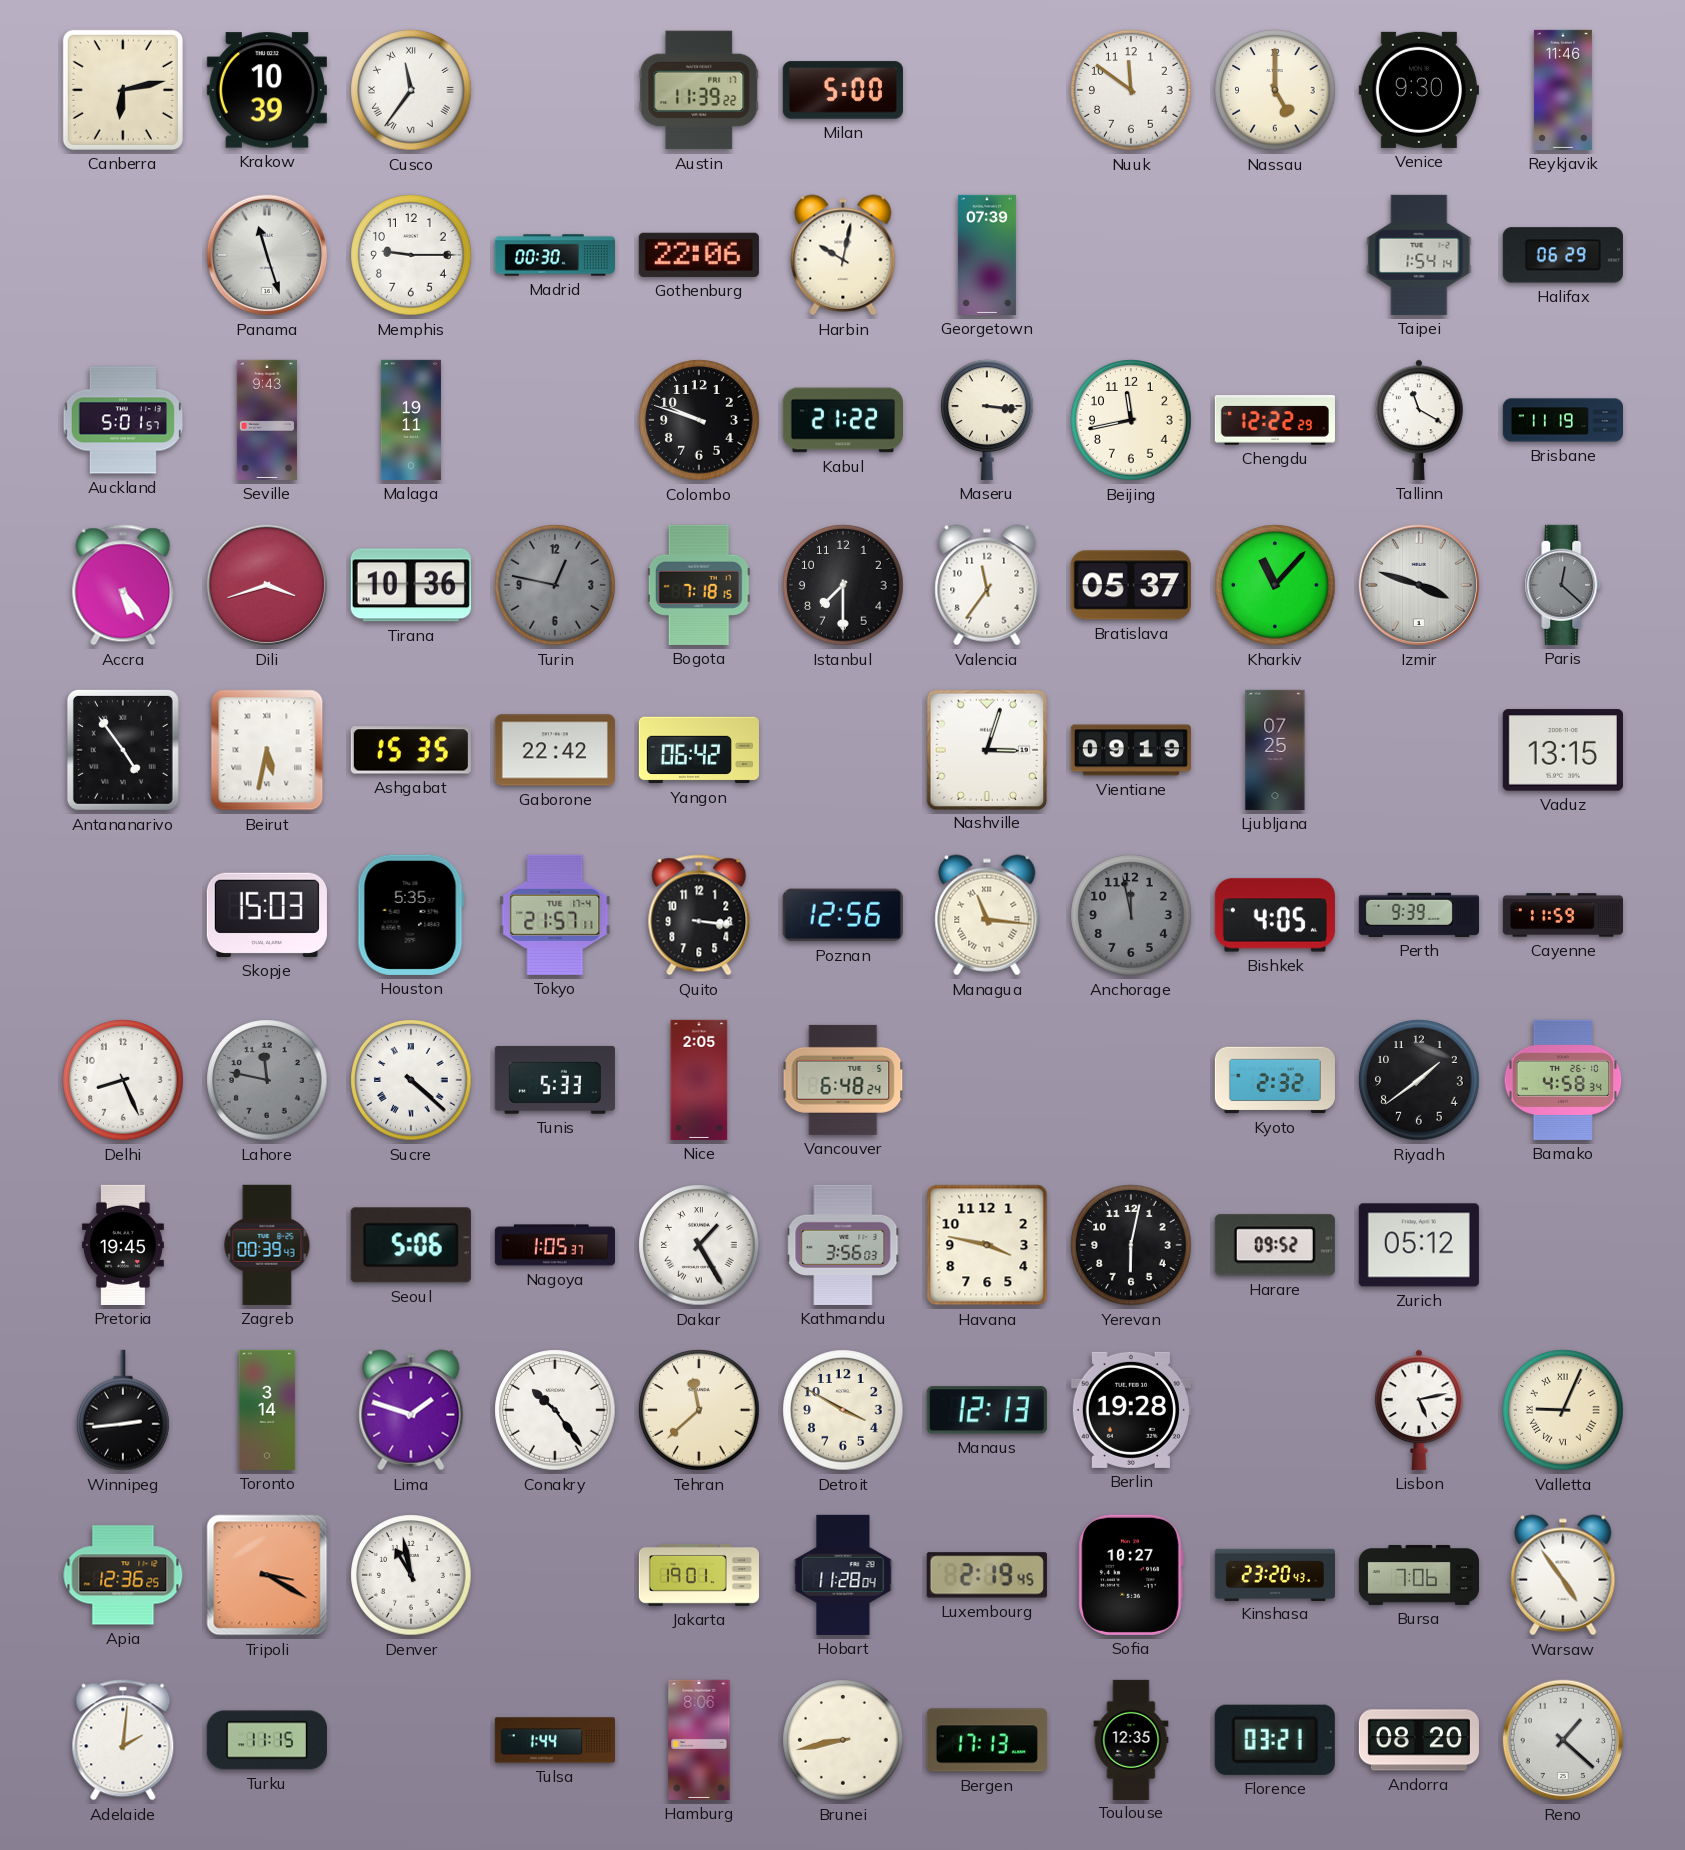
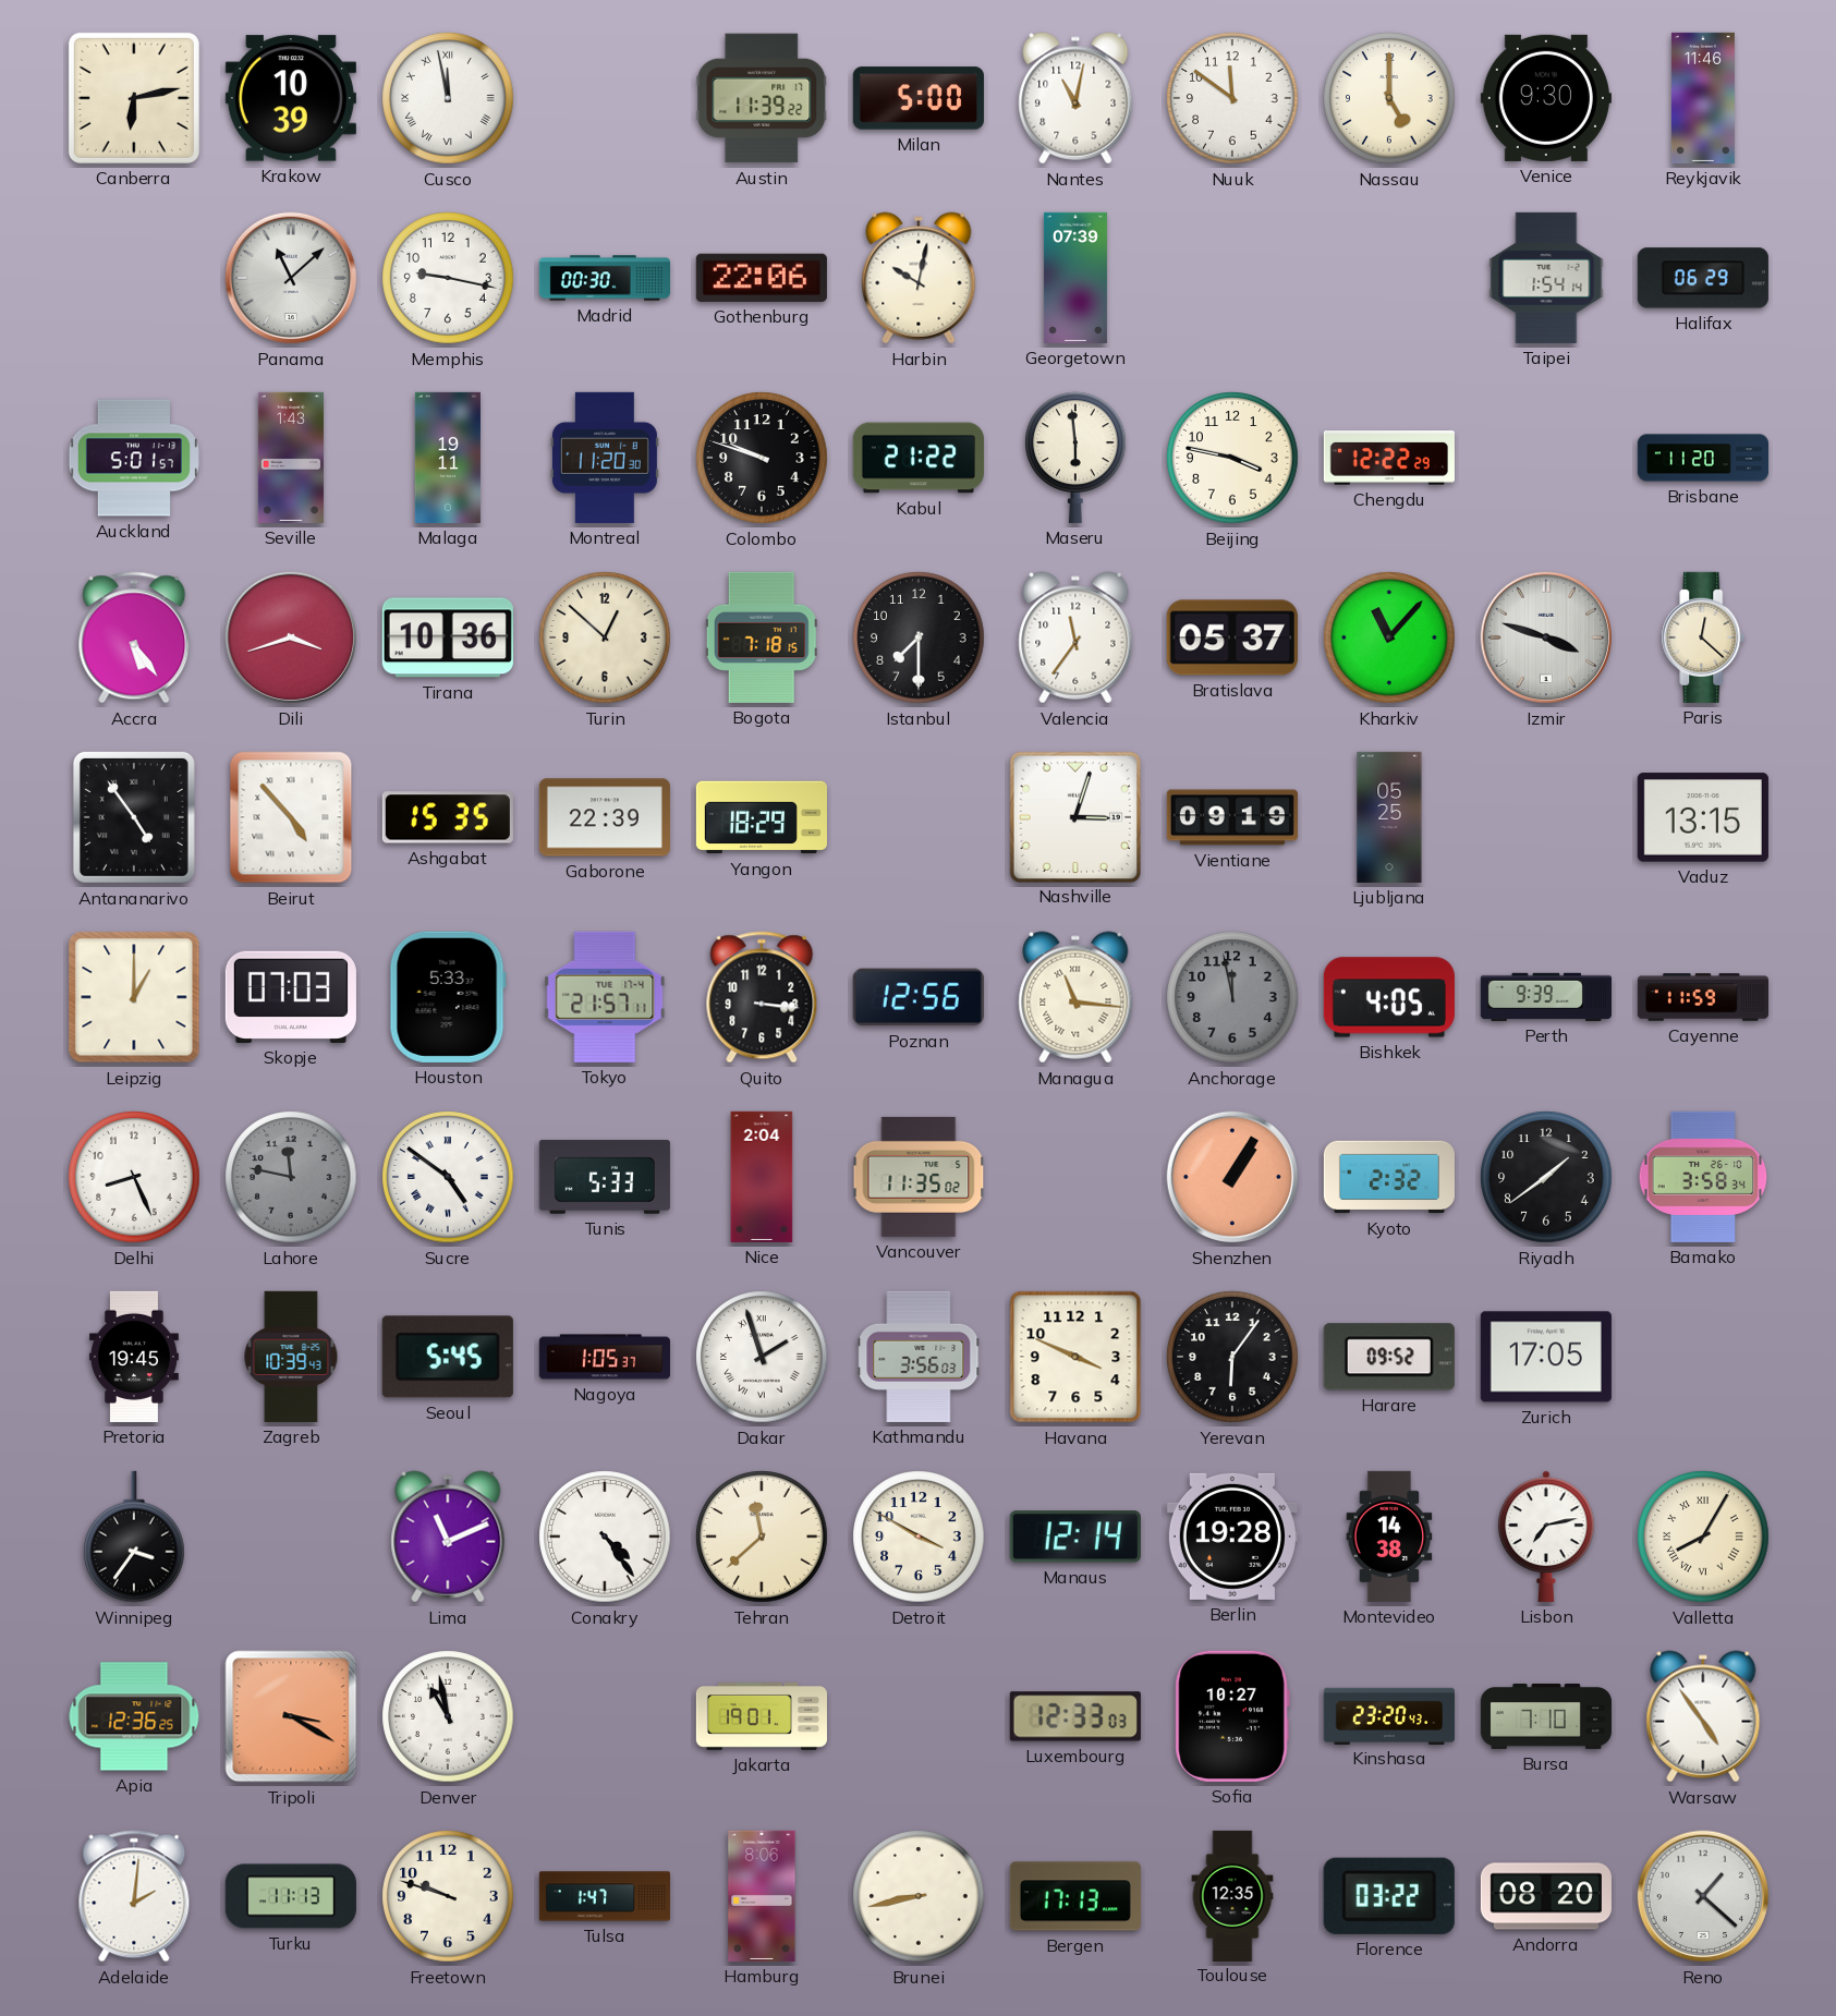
Cusco: 11:36 -> 11:58
Nantes: none -> 11:02
Panama: 11:27 -> 11:08
Memphis: 9:15 -> 9:17
Seville: 9:43 -> 1:43
Montreal: none -> 11:20
Maseru: 3:16 -> 5:59
Beijing: 11:43 -> 3:47
Tallinn: 11:20 -> none
Brisbane: 11:19 -> 11:20
Turin: 12:47 -> 12:52
Turin dial: grey -> cream
Paris dial: grey -> cream
Beirut: 5:32 -> 4:53
Gaborone: 22:42 -> 22:39
Yangon: 06:42 -> 18:29
Ljubljana: 07:25 -> 05:25
Leipzig: none -> 1:00
Skopje: 15:03 -> 07:03
Houston: 5:35 -> 5:33
Sucre: 4:22 -> 4:51
Nice: 2:05 -> 2:04
Vancouver: 6:48 -> 11:35
Shenzhen: none -> 1:05
Bamako: 4:58 -> 3:58
Zagreb: 00:39 -> 10:39
Seoul: 5:06 -> 5:45
Dakar: 1:25 -> 1:57
Havana: 3:47 -> 3:49
Yerevan: 6:02 -> 6:06
Zurich: 05:12 -> 17:05
Winnipeg: 2:44 -> 3:36
Toronto: 3:14 -> none
Lima: 1:48 -> 11:11
Conakry: 10:24 -> 4:24
Manaus: 12:13 -> 12:14
Montevideo: none -> 14:38
Lisbon: 5:13 -> 7:13
Valletta: 9:04 -> 8:05
Hobart: 11:28 -> none
Luxembourg: 2:19 -> 12:33
Bursa: 7:06 -> 7:10
Turku: 11:15 -> 11:13
Freetown: none -> 9:48
Tulsa: 1:44 -> 1:47
Florence: 03:21 -> 03:22
